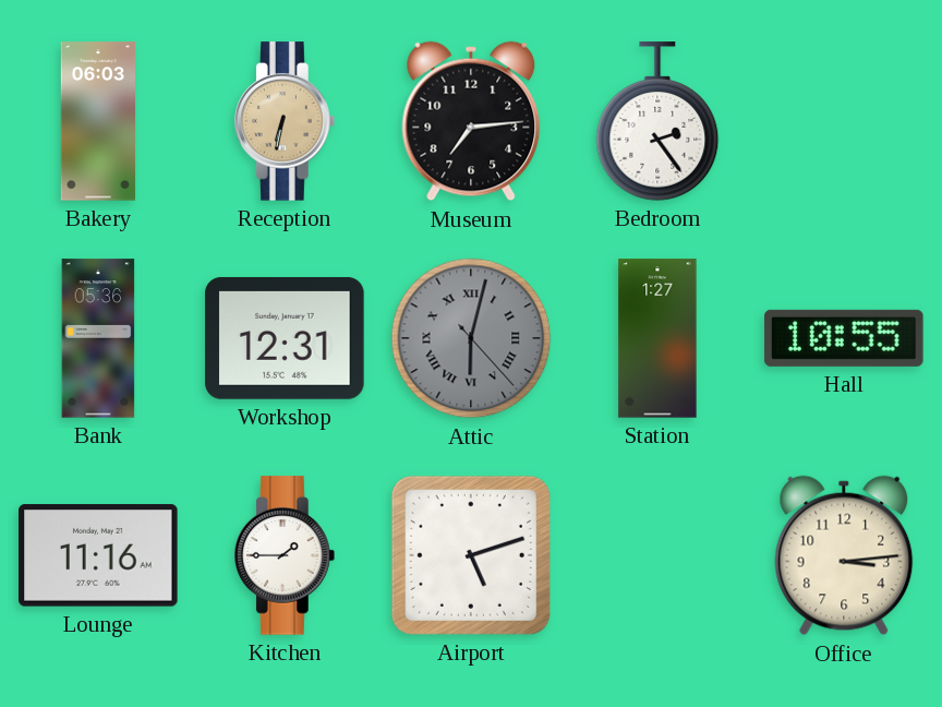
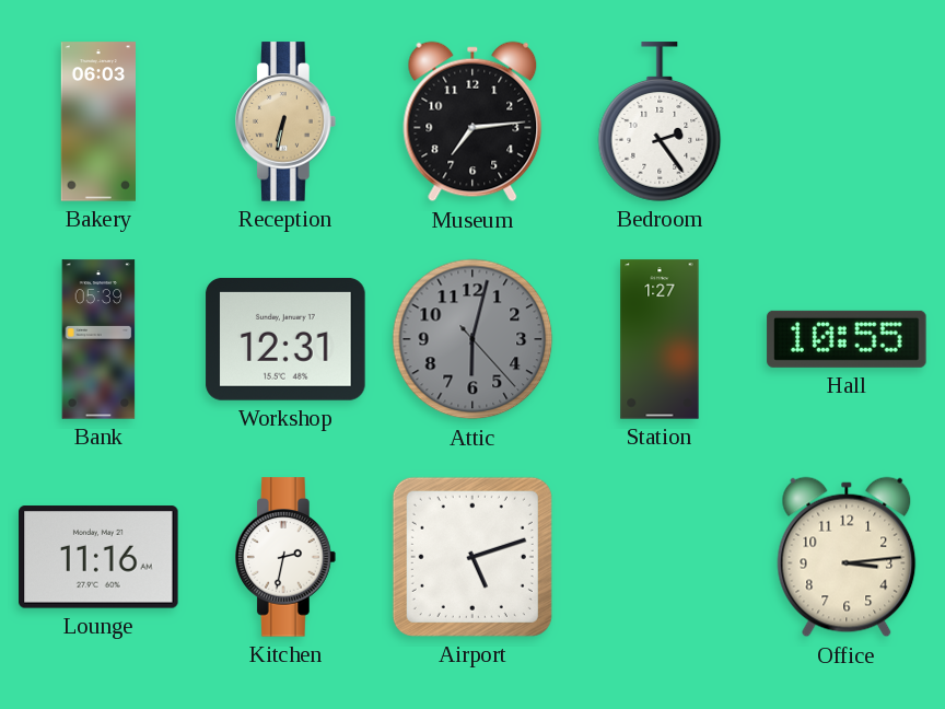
Bank: 05:36 -> 05:39
Attic numerals: Roman -> Arabic
Kitchen: 1:45 -> 2:32
